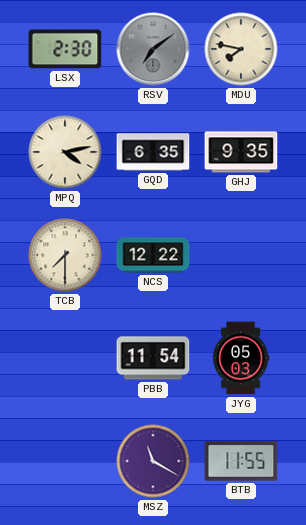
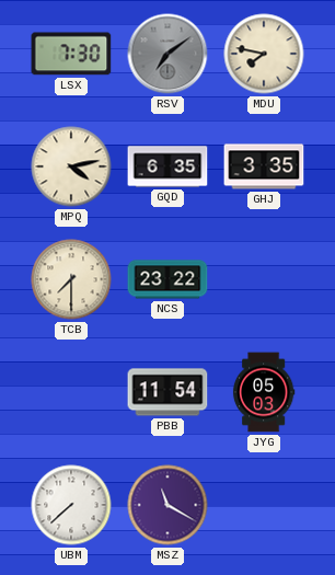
LSX: 2:30 -> 7:30
GHJ: 9:35 -> 3:35
NCS: 12:22 -> 23:22
UBM: none -> 7:38
BTB: 11:55 -> none
